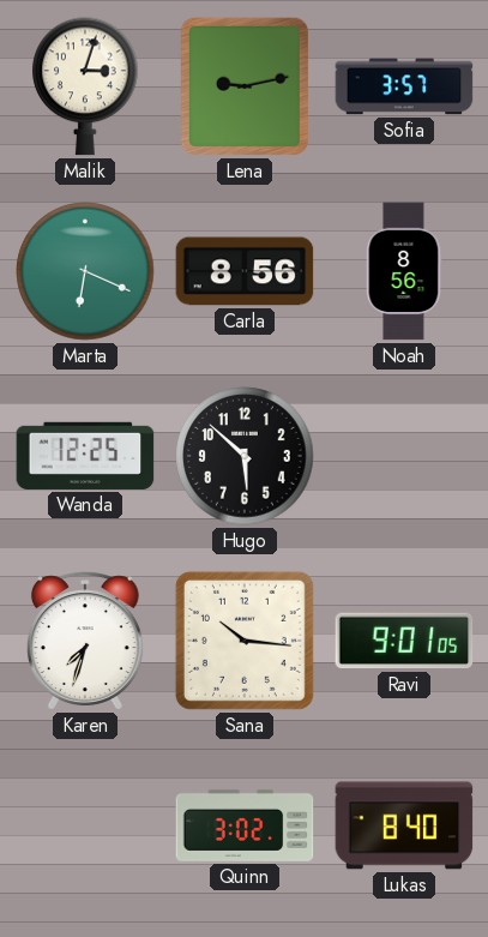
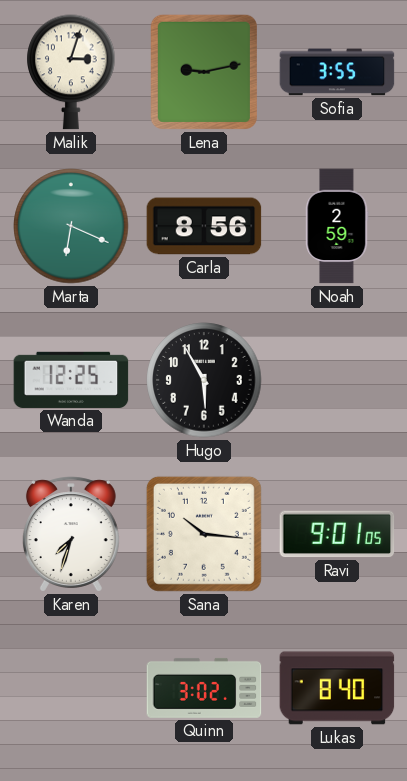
Sofia: 3:57 -> 3:55
Noah: 8:56 -> 2:59
Hugo: 5:52 -> 5:55
